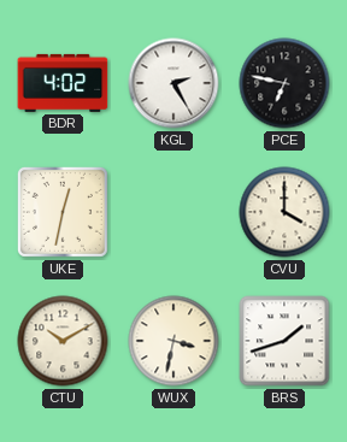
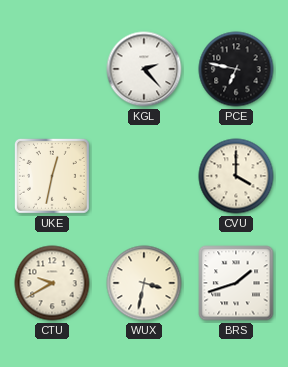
BDR: 4:02 -> none
KGL: 2:25 -> 2:23
CTU: 10:10 -> 9:40
